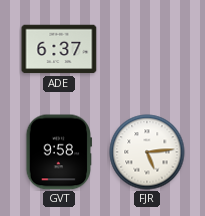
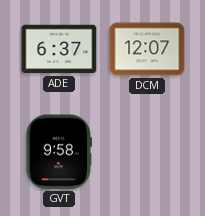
DCM: none -> 12:07
FJR: 5:14 -> none
